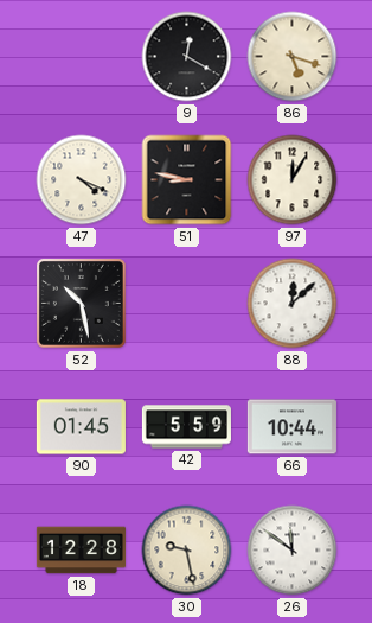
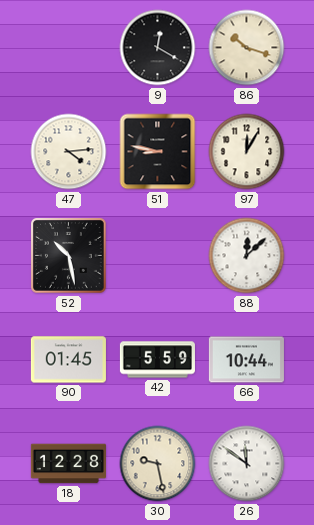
86: 5:18 -> 10:18
47: 4:19 -> 4:14
